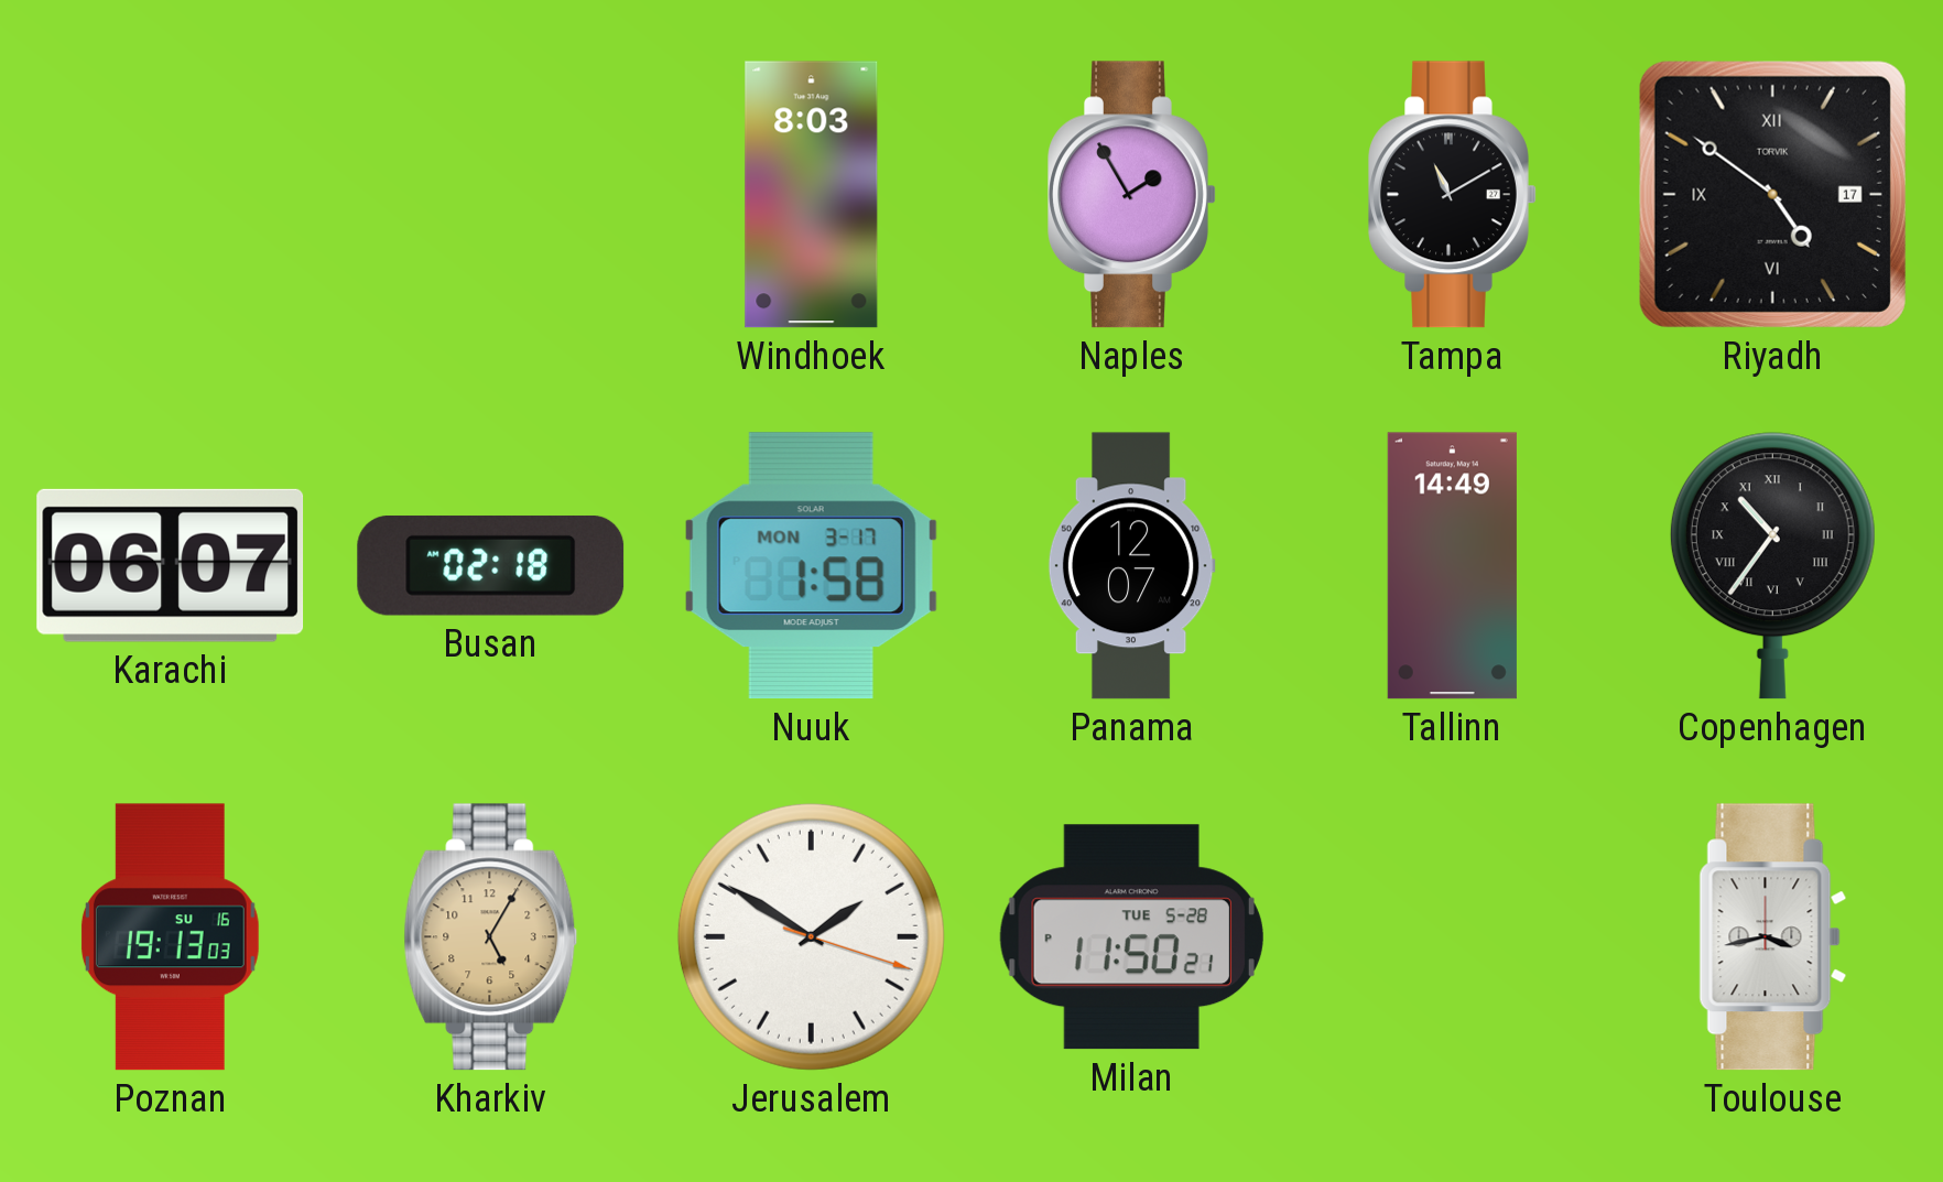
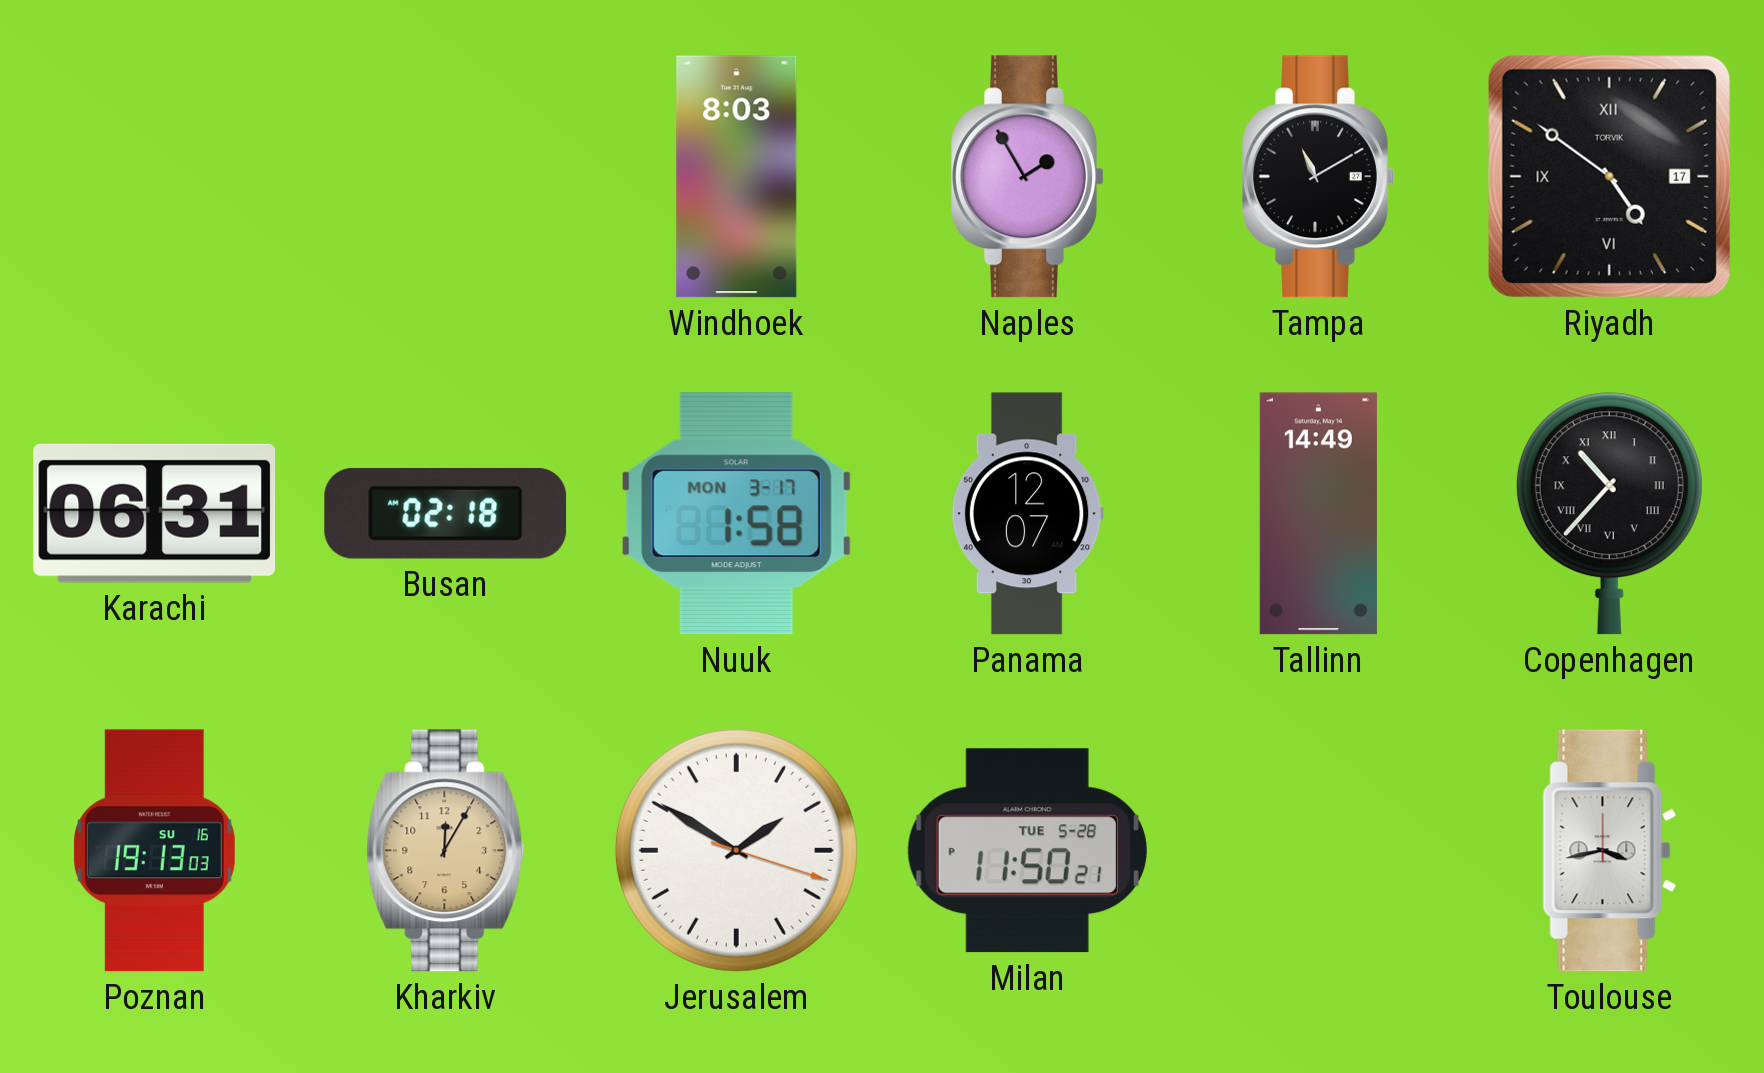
Karachi: 06:07 -> 06:31
Copenhagen: 10:36 -> 10:37
Kharkiv: 5:05 -> 12:05
